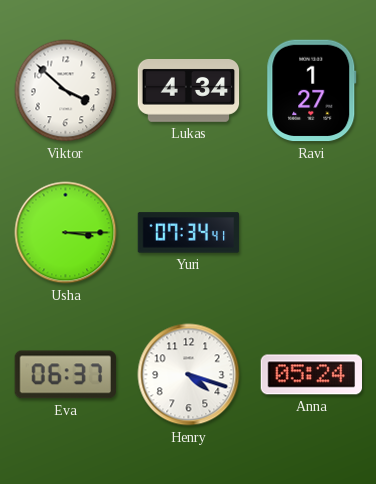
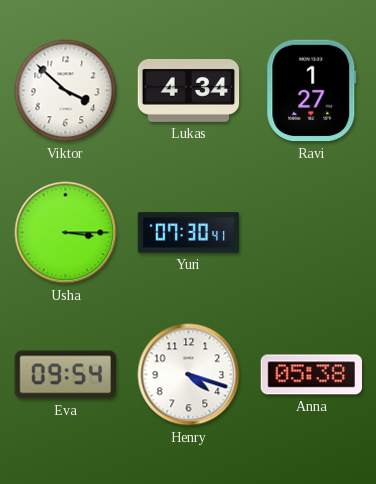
Yuri: 07:34 -> 07:30
Eva: 06:37 -> 09:54
Anna: 05:24 -> 05:38
